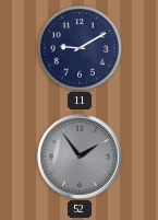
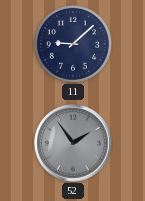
11: 9:10 -> 9:08
